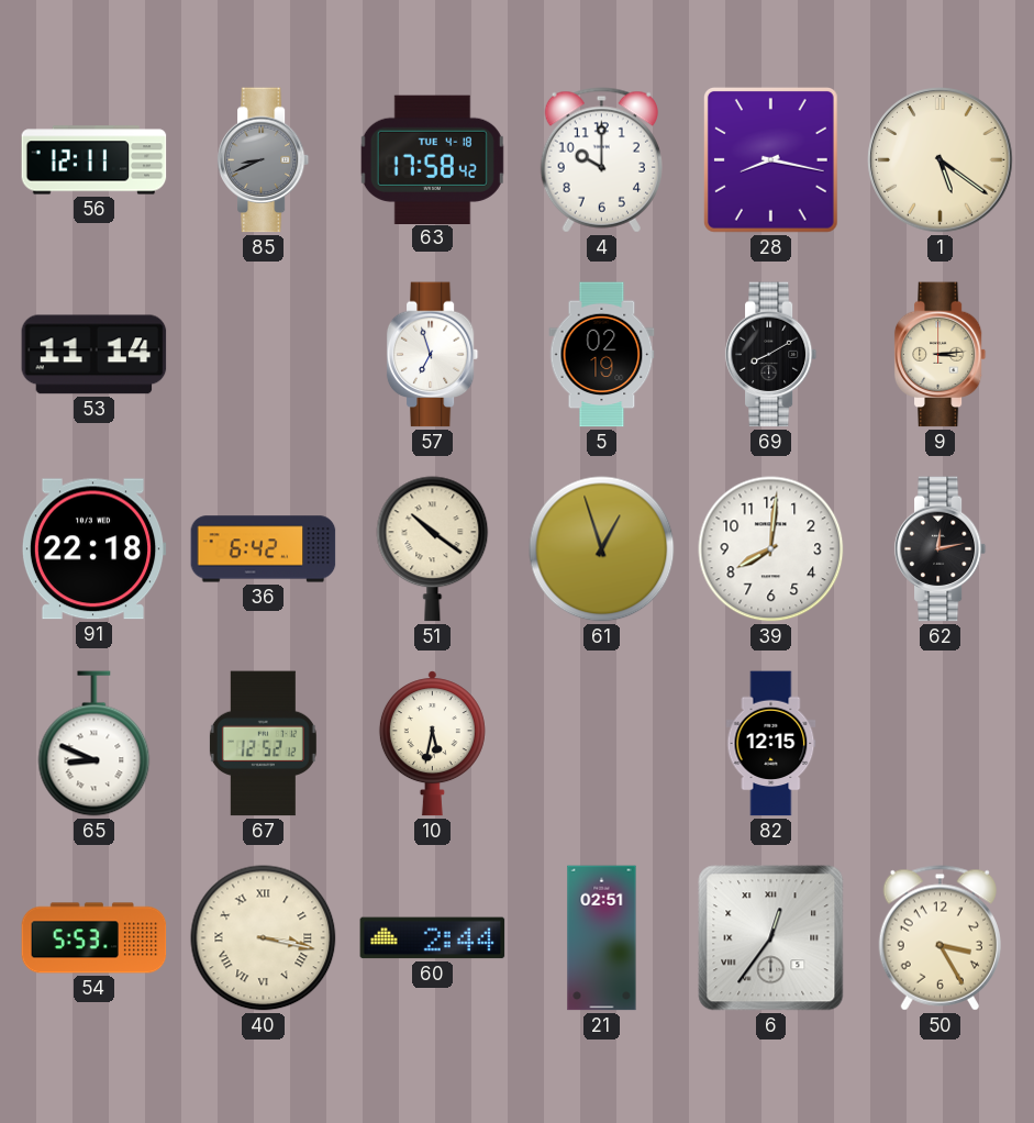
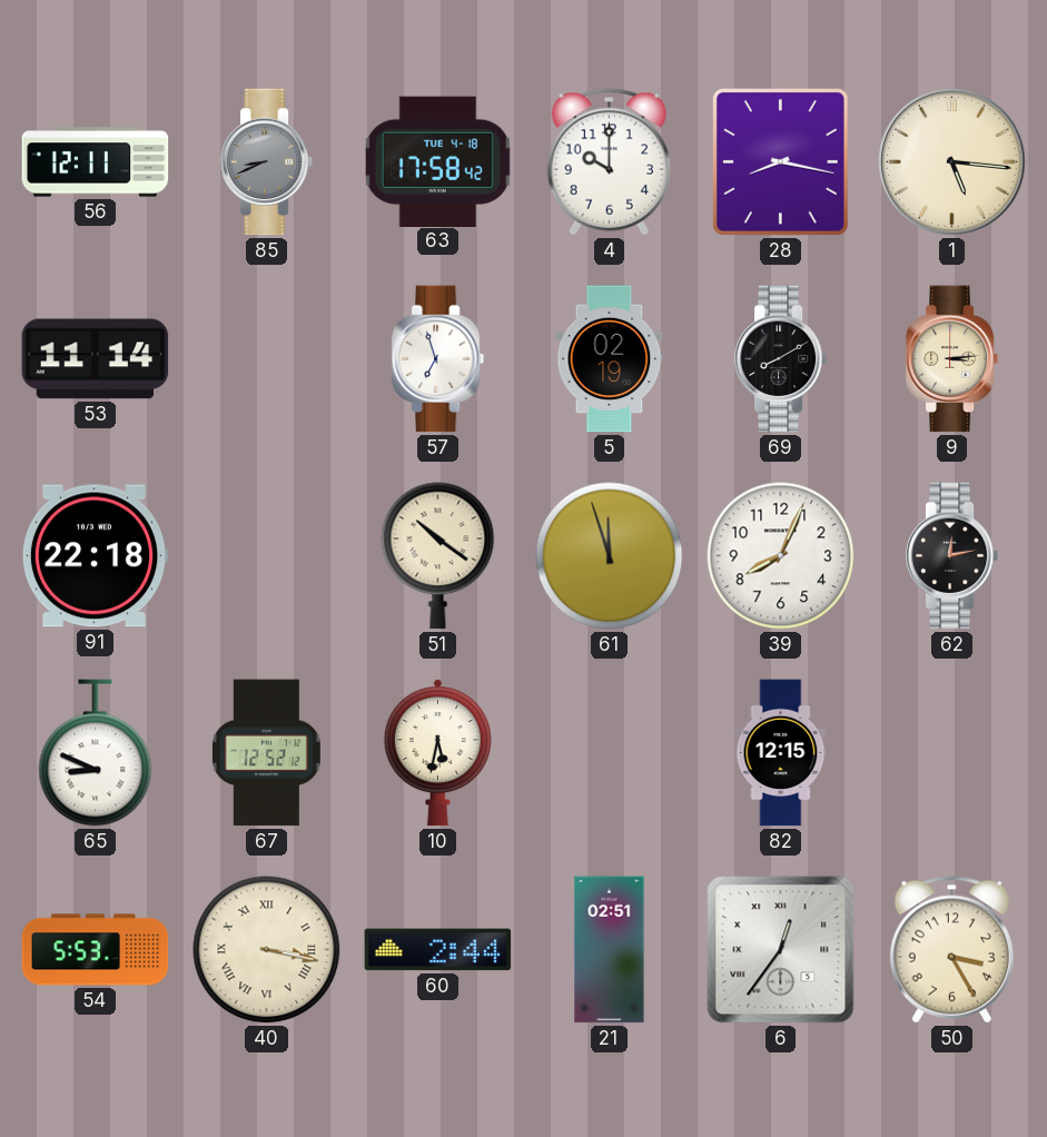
1: 5:21 -> 5:16
36: 6:42 -> none
61: 12:57 -> 11:57
39: 8:01 -> 8:04
